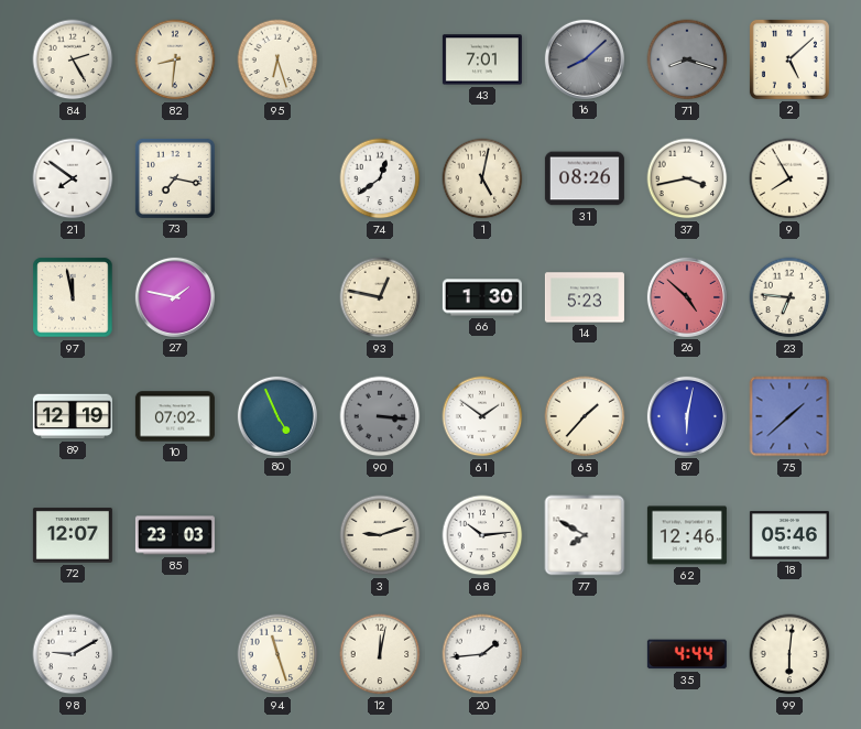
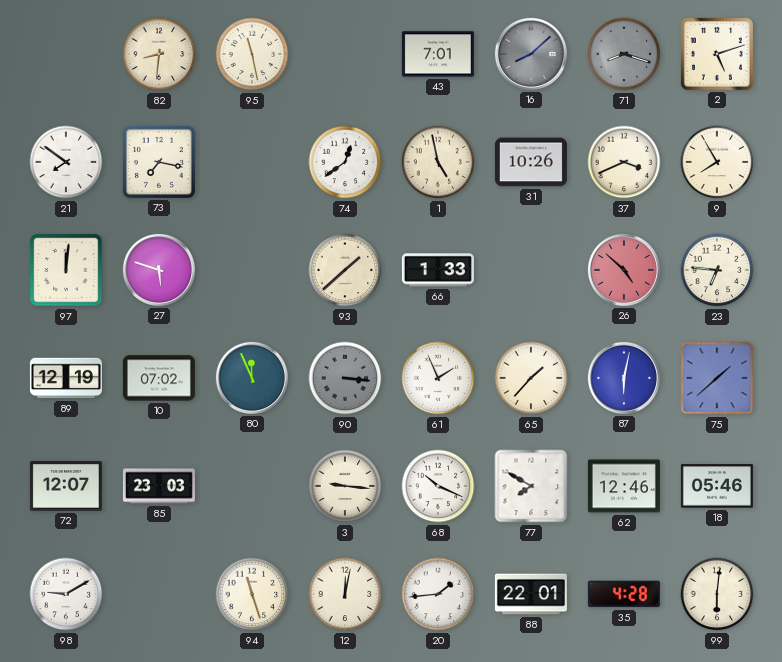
84: 2:25 -> none
95: 6:27 -> 11:28
2: 5:08 -> 5:12
1: 5:02 -> 4:58
31: 08:26 -> 10:26
37: 3:43 -> 3:41
97: 11:58 -> 12:01
27: 1:47 -> 5:48
93: 12:47 -> 1:38
66: 1:30 -> 1:33
14: 5:23 -> none
80: 4:56 -> 11:56
61: 1:51 -> 1:56
3: 9:12 -> 9:16
68: 10:14 -> 10:19
88: none -> 22:01
35: 4:44 -> 4:28
